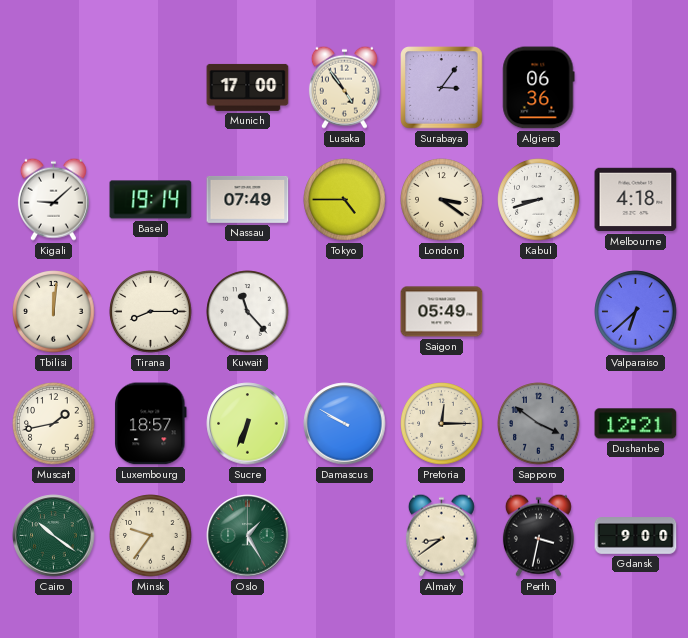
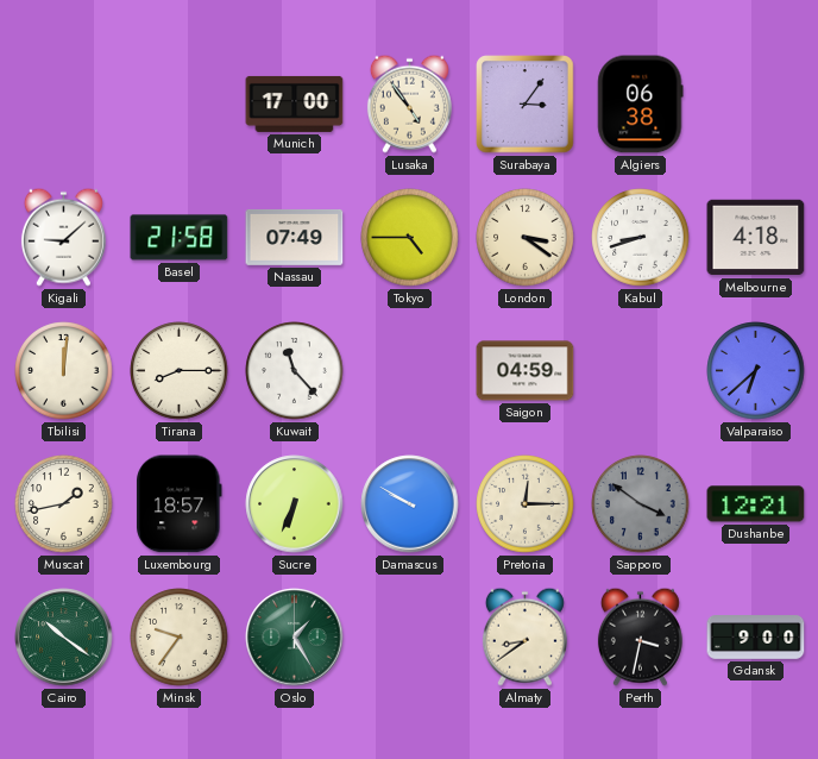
Algiers: 06:36 -> 06:38
Basel: 19:14 -> 21:58
Saigon: 05:49 -> 04:59
